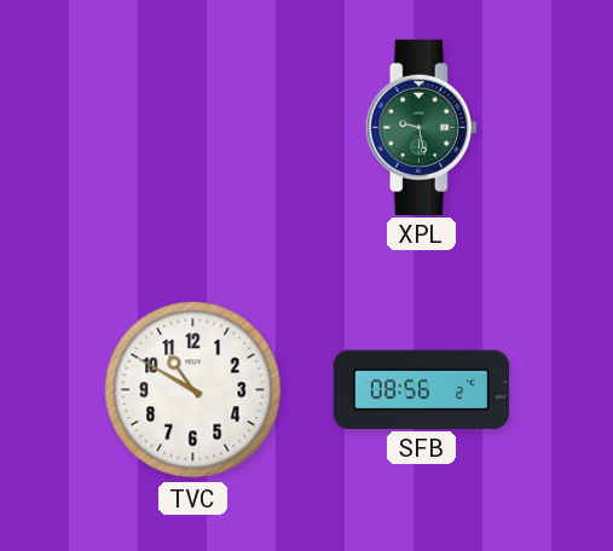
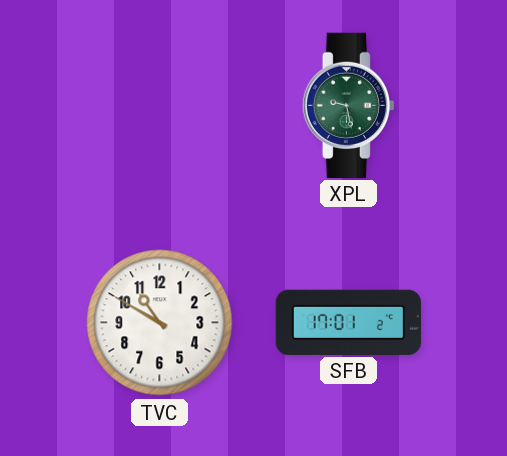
SFB: 08:56 -> 17:01
